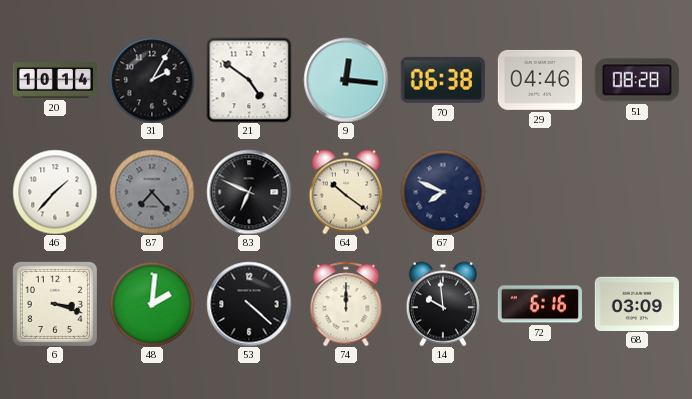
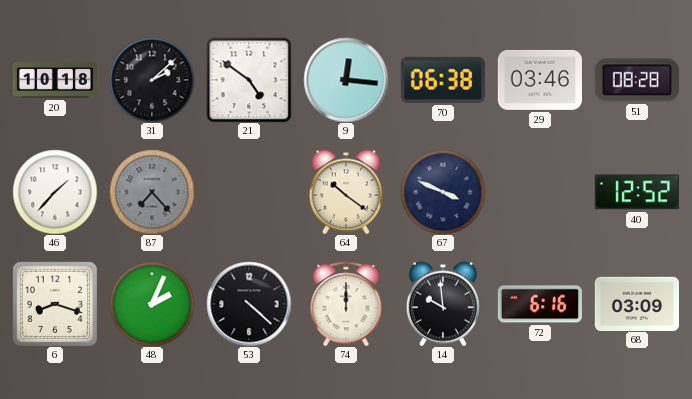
20: 10:14 -> 10:18
31: 2:05 -> 2:08
29: 04:46 -> 03:46
83: 6:49 -> none
67: 7:49 -> 3:49
40: none -> 12:52
6: 3:18 -> 8:18
48: 2:01 -> 2:04
